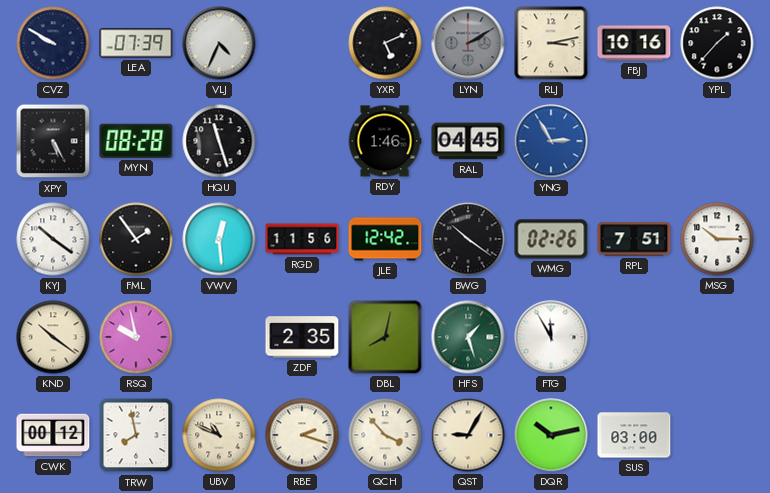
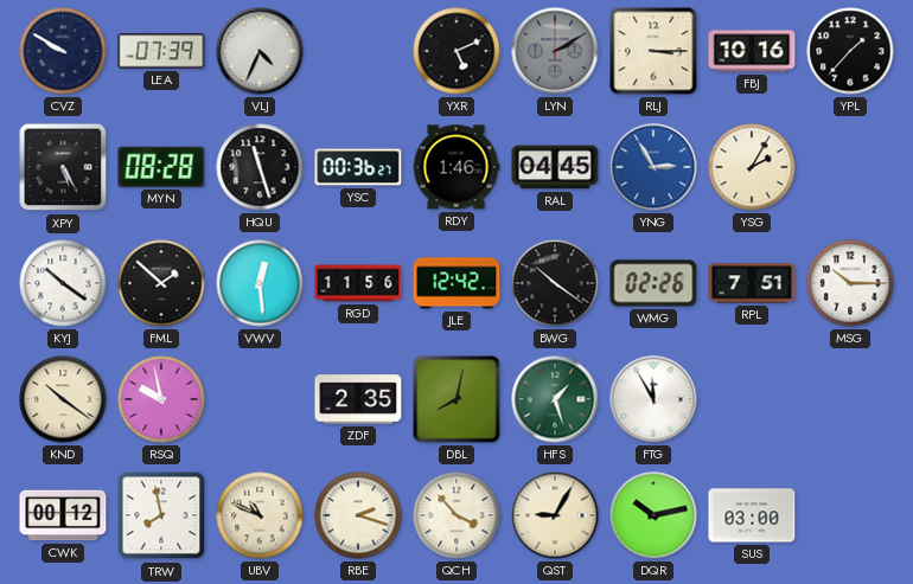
RLJ: 3:13 -> 3:15
YSC: none -> 00:36
YSG: none -> 2:05
FML: 1:54 -> 1:52
